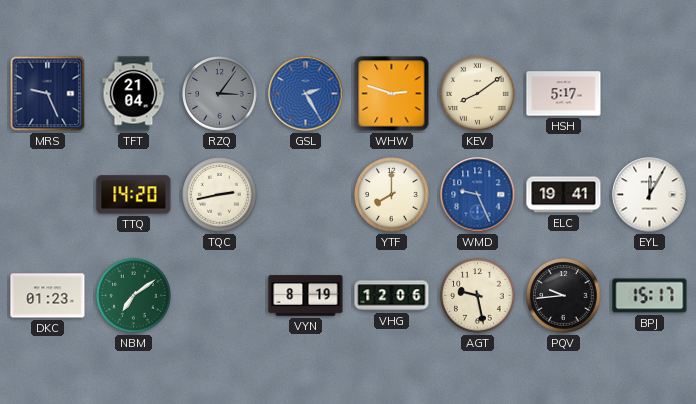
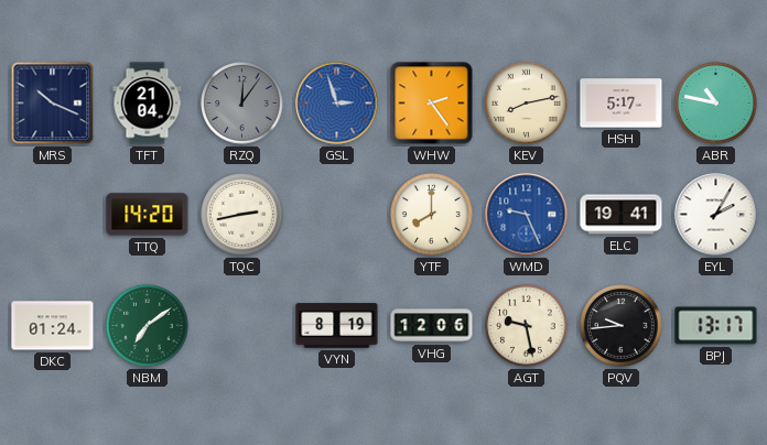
MRS: 9:26 -> 10:19
RZQ: 3:06 -> 12:06
GSL: 2:25 -> 2:57
WHW: 2:48 -> 2:24
KEV: 8:09 -> 8:13
ABR: none -> 10:47
EYL: 12:05 -> 2:05
DKC: 01:23 -> 01:24
BPJ: 15:17 -> 13:17
